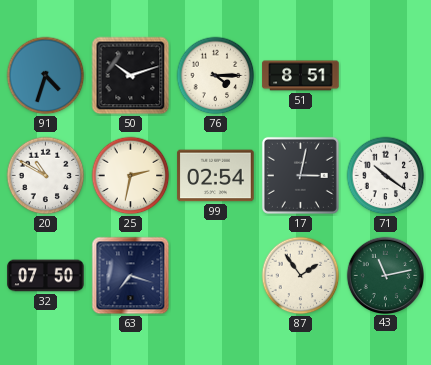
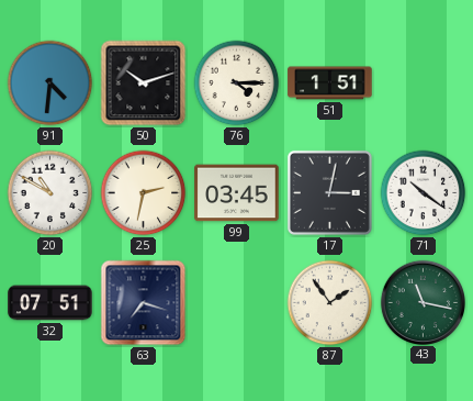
91: 4:33 -> 4:31
51: 8:51 -> 1:51
99: 02:54 -> 03:45
32: 07:50 -> 07:51
43: 11:13 -> 11:17
